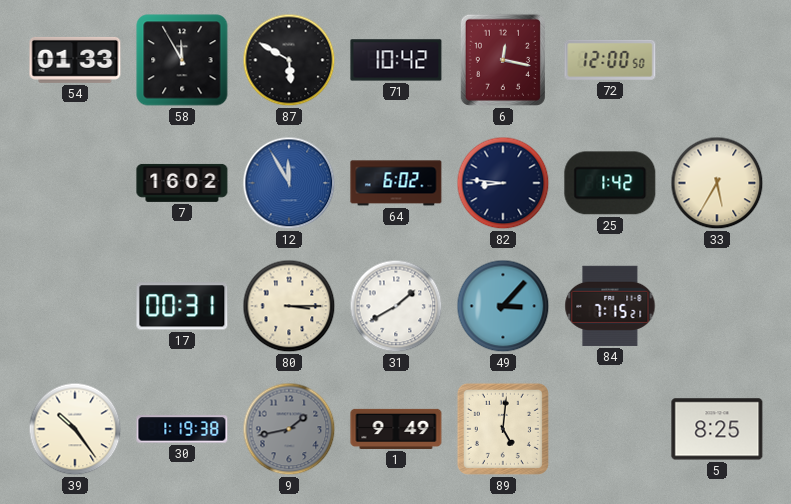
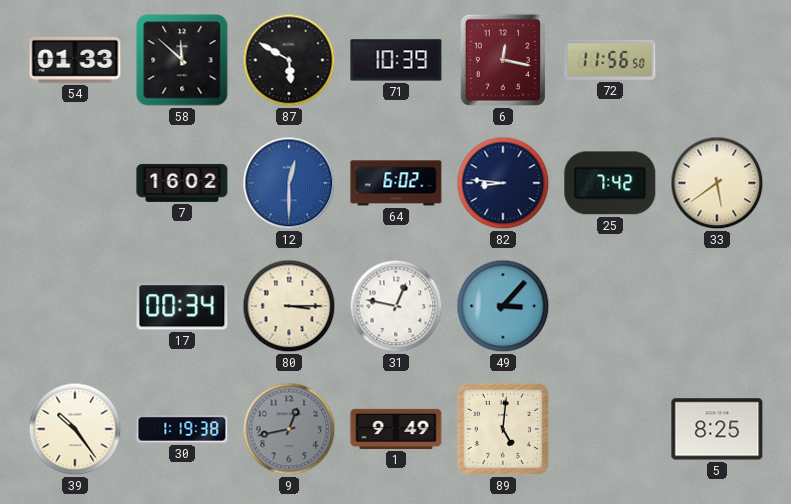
58: 11:55 -> 11:52
71: 10:42 -> 10:39
72: 12:00 -> 11:56
12: 11:55 -> 12:30
25: 1:42 -> 7:42
33: 5:35 -> 5:39
17: 00:31 -> 00:34
31: 1:40 -> 12:47
84: 7:15 -> none
9: 1:43 -> 12:43
